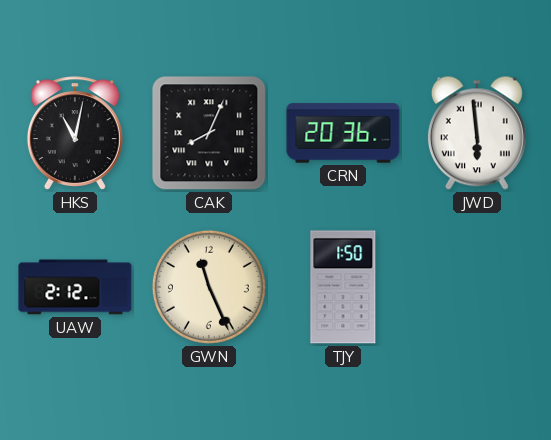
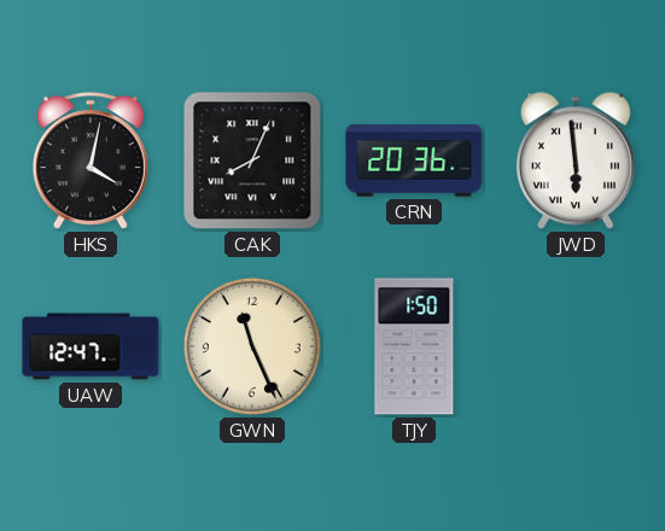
HKS: 11:02 -> 4:02
UAW: 2:12 -> 12:47
